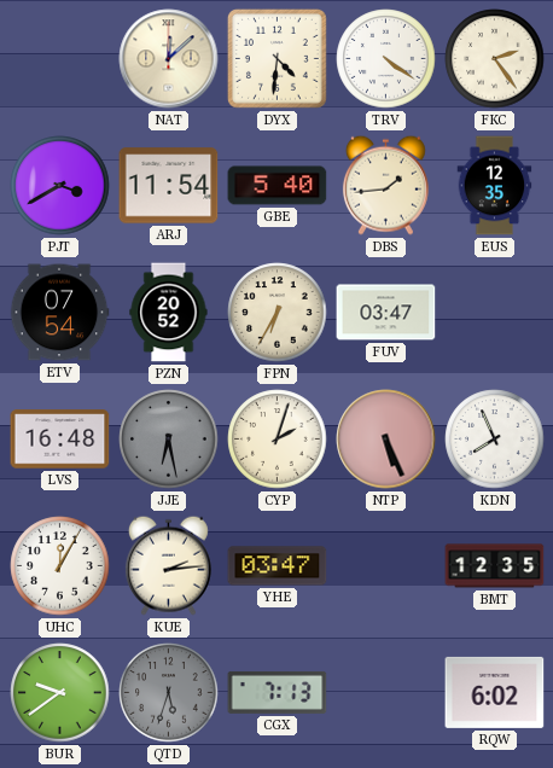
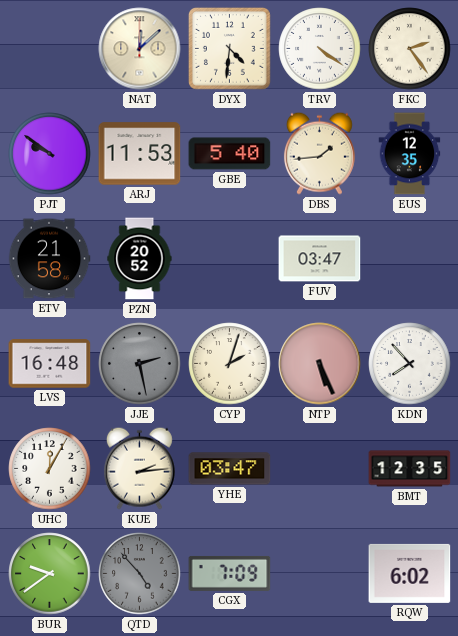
PJT: 3:40 -> 9:51
ARJ: 11:54 -> 11:53
ETV: 07:54 -> 21:58
FPN: 6:35 -> none
JJE: 6:28 -> 2:28
KDN: 7:56 -> 7:53
QTD: 5:33 -> 4:53
CGX: 7:13 -> 7:09
